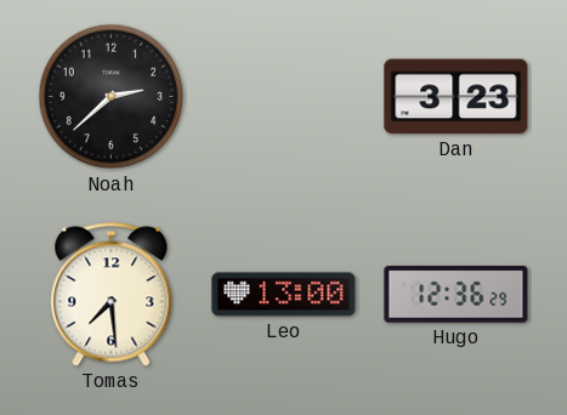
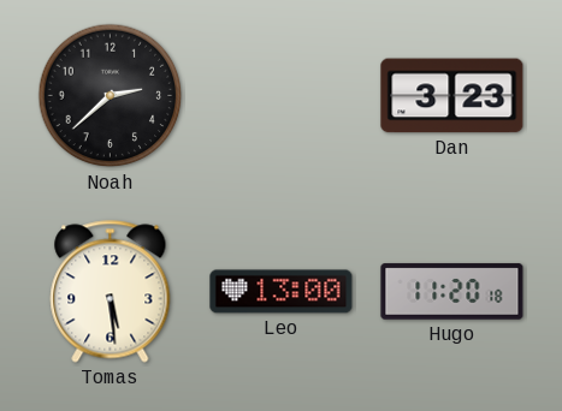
Tomas: 7:29 -> 5:29
Hugo: 12:36 -> 11:20
